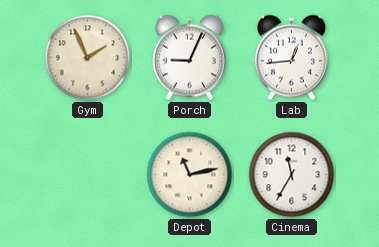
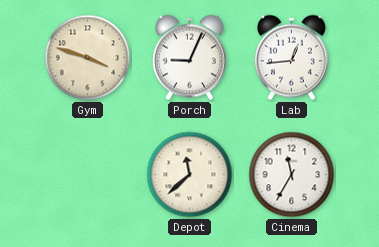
Gym: 1:56 -> 3:48
Depot: 11:13 -> 11:38
